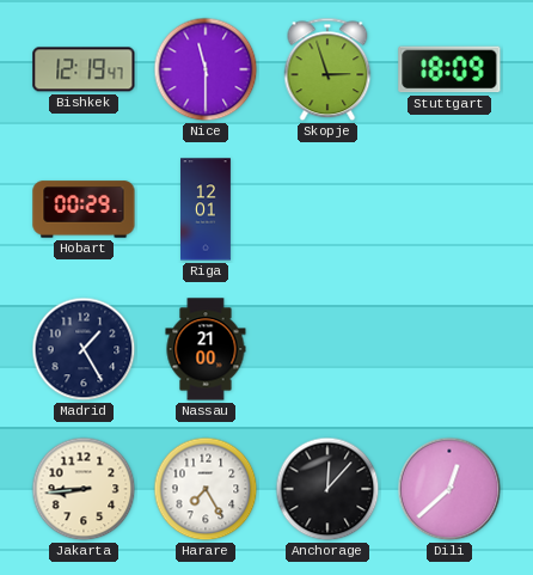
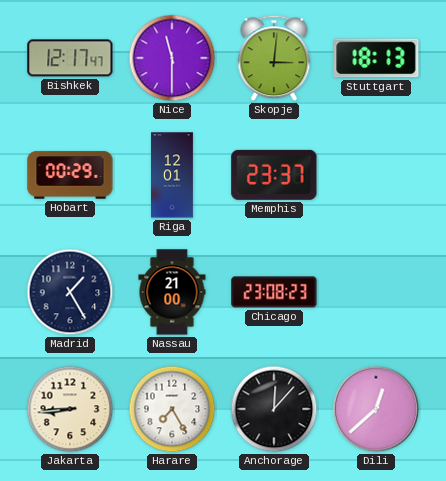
Bishkek: 12:19 -> 12:17
Skopje: 2:57 -> 3:01
Stuttgart: 18:09 -> 18:13
Memphis: none -> 23:37
Chicago: none -> 23:08
